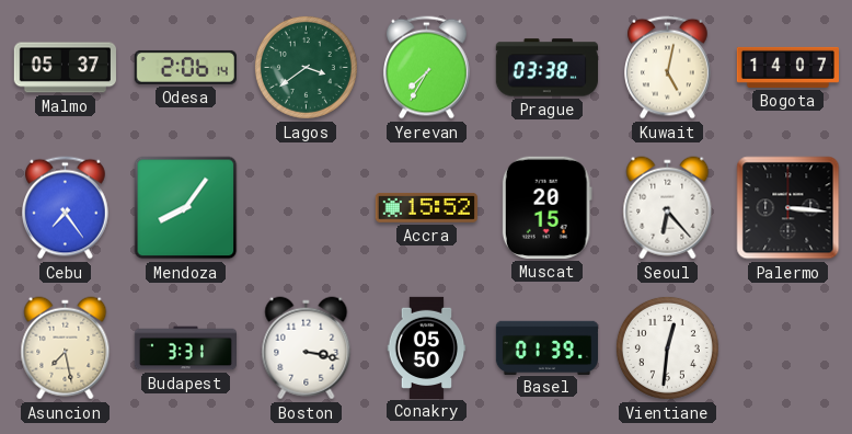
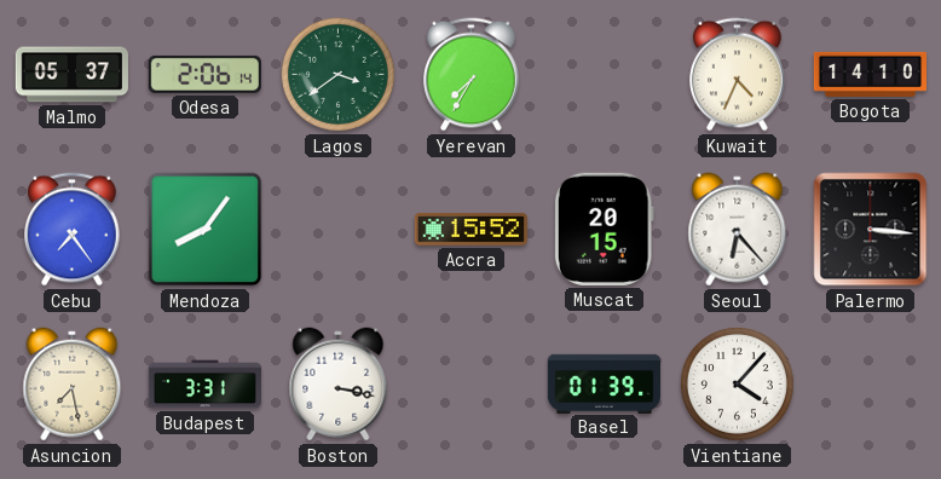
Prague: 03:38 -> none
Kuwait: 5:02 -> 4:34
Bogota: 14:07 -> 14:10
Conakry: 05:50 -> none
Vientiane: 12:31 -> 4:07
